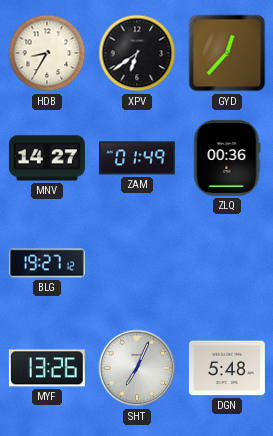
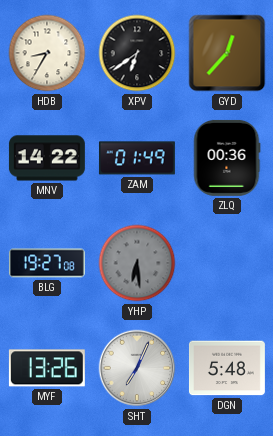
MNV: 14:27 -> 14:22
BLG: 19:27:12 -> 19:27:08
YHP: none -> 6:29
